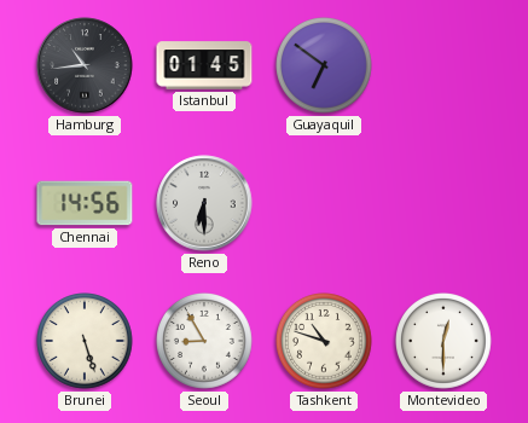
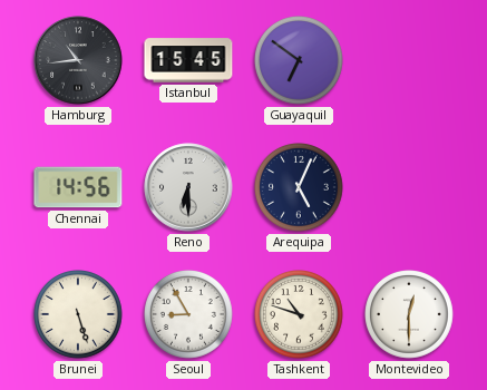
Istanbul: 01:45 -> 15:45
Arequipa: none -> 5:04
